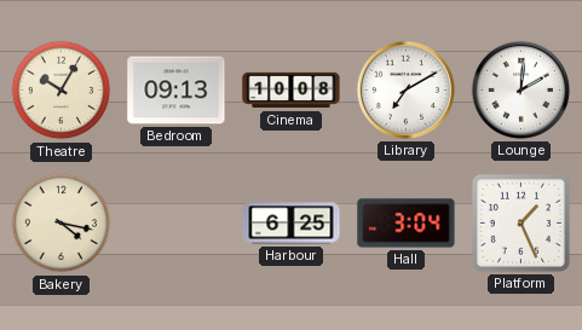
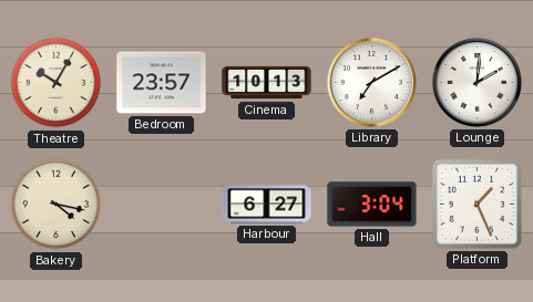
Bedroom: 09:13 -> 23:57
Cinema: 10:08 -> 10:13
Harbour: 6:25 -> 6:27
